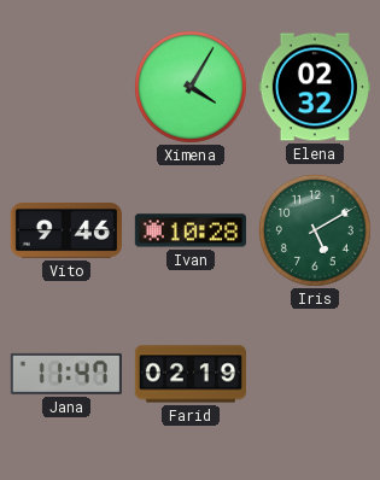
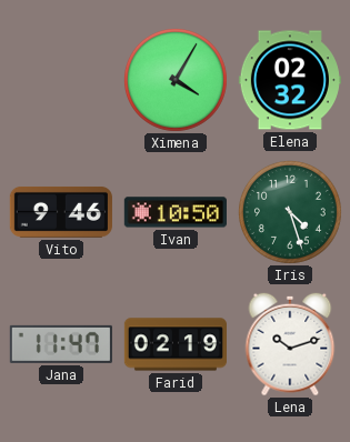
Ivan: 10:28 -> 10:50
Iris: 5:10 -> 4:27
Lena: none -> 10:12
